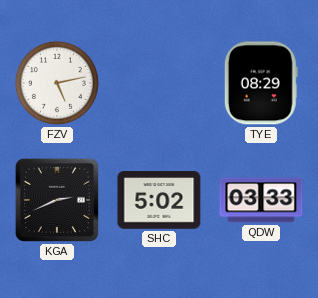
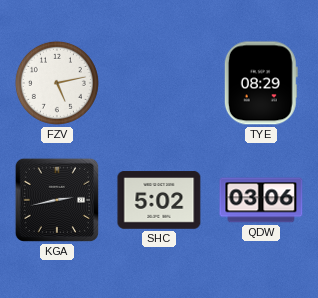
KGA: 2:41 -> 2:43
QDW: 03:33 -> 03:06
